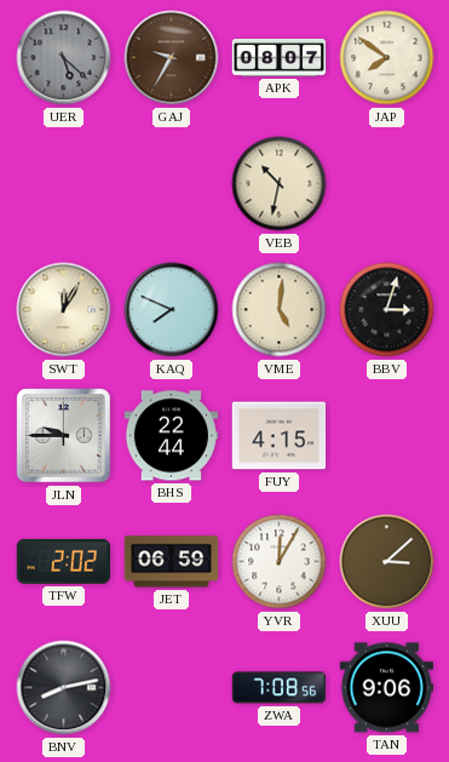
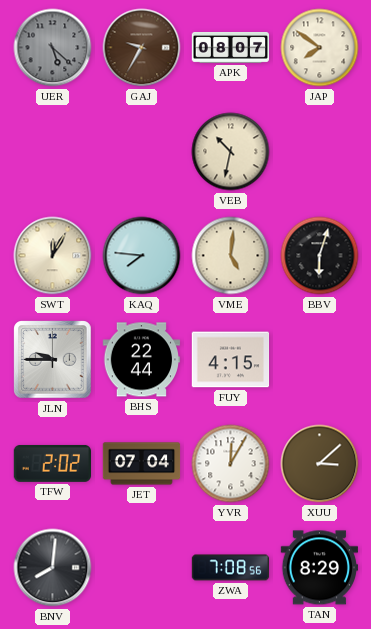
KAQ: 7:49 -> 7:46
BBV: 3:03 -> 6:03
JET: 06:59 -> 07:04
BNV: 8:13 -> 8:01
TAN: 9:06 -> 8:29
